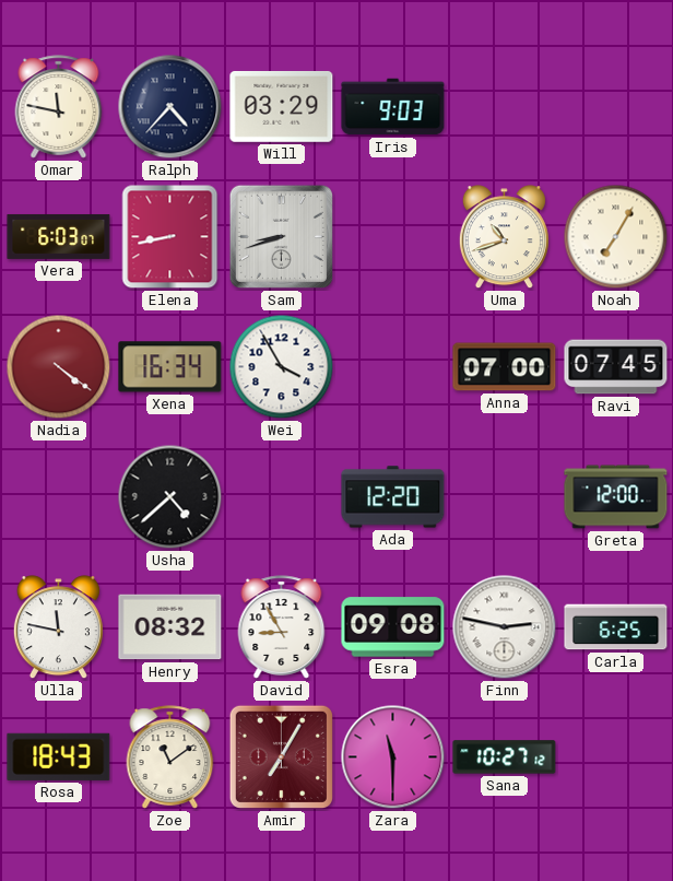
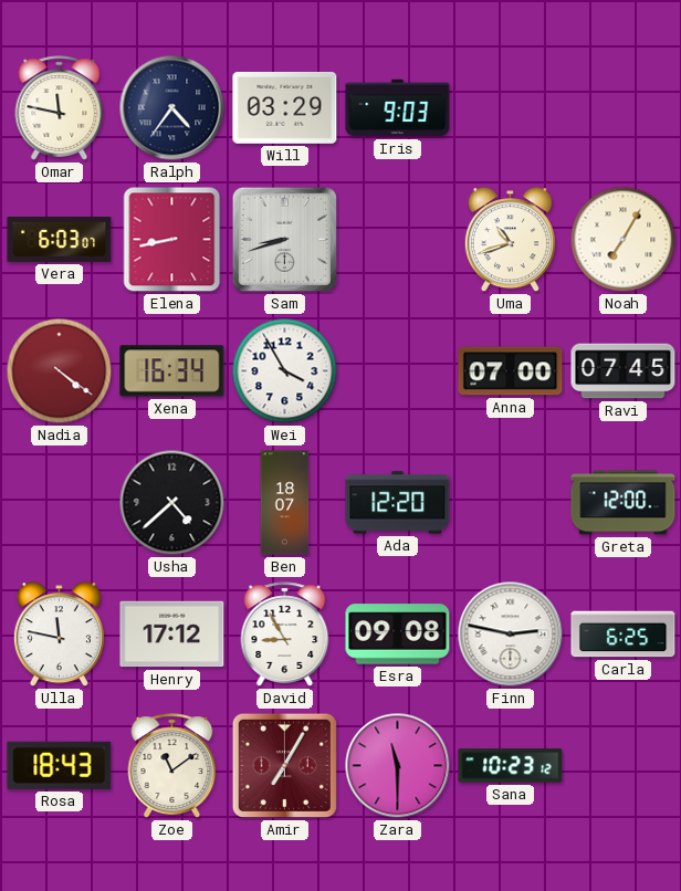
Ralph: 4:37 -> 4:36
Ben: none -> 18:07
Henry: 08:32 -> 17:12
Sana: 10:27 -> 10:23
